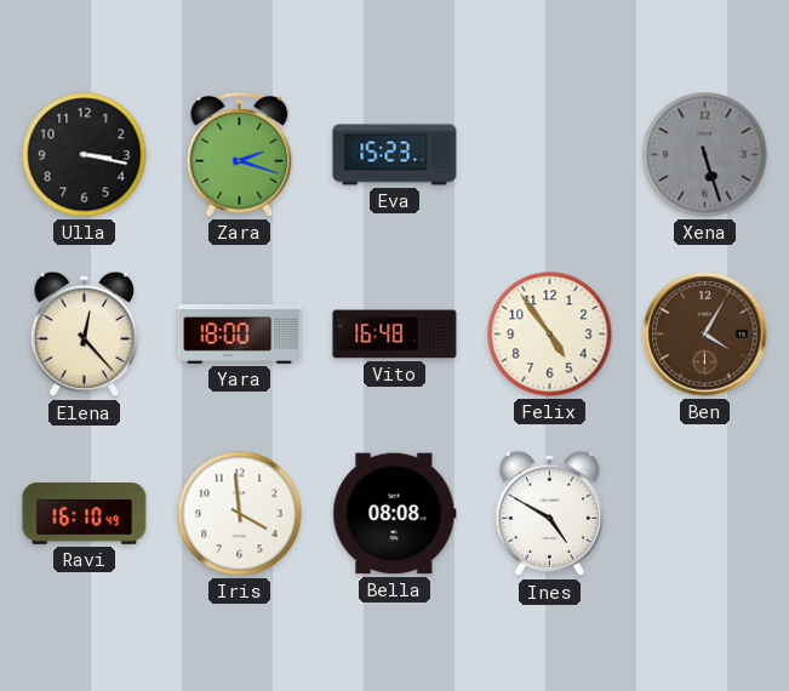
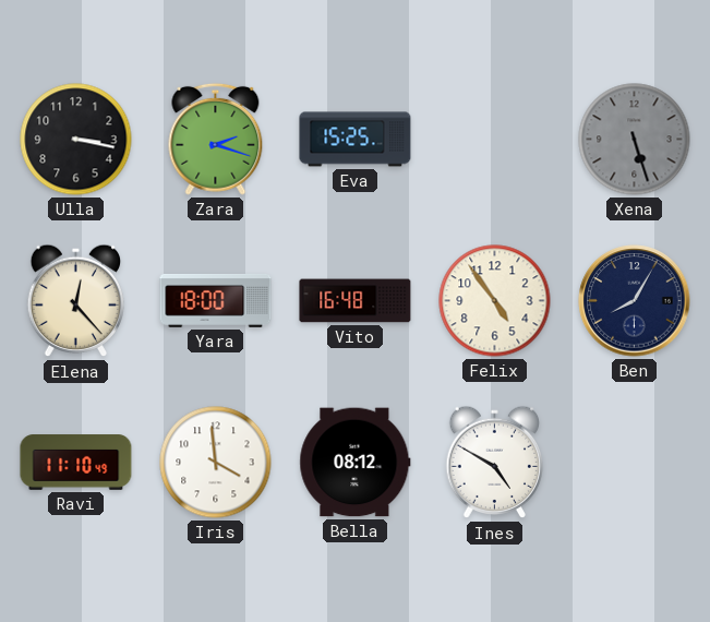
Eva: 15:23 -> 15:25
Ben: 4:05 -> 8:05
Ben dial: brown -> navy
Ravi: 16:10 -> 11:10
Bella: 08:08 -> 08:12
